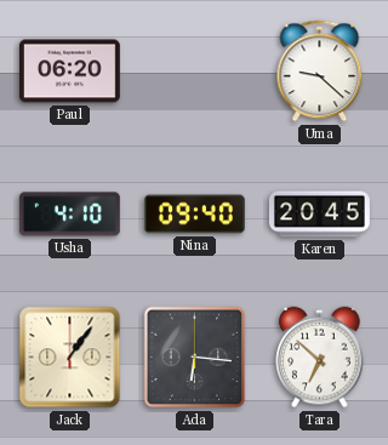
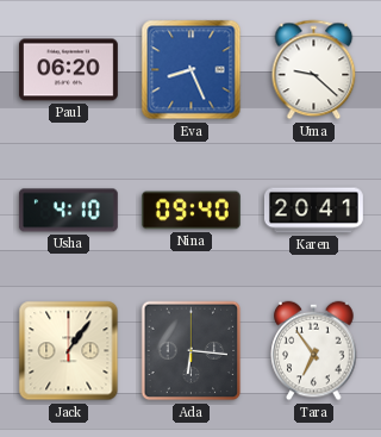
Eva: none -> 8:26
Karen: 20:45 -> 20:41
Tara: 6:52 -> 6:54
